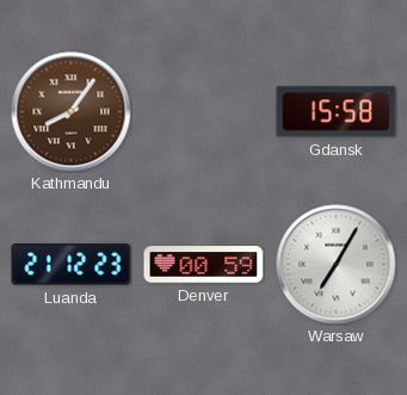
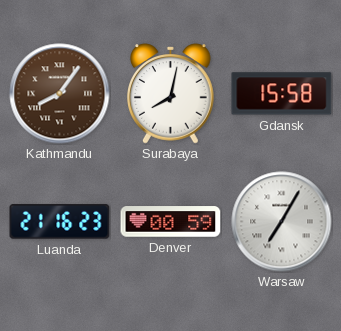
Surabaya: none -> 8:02
Luanda: 21:12 -> 21:16
